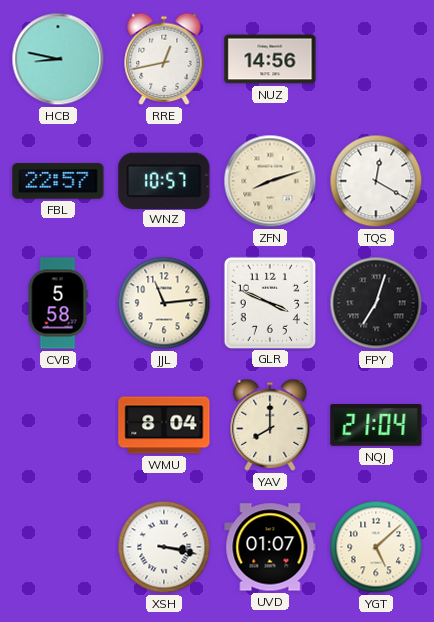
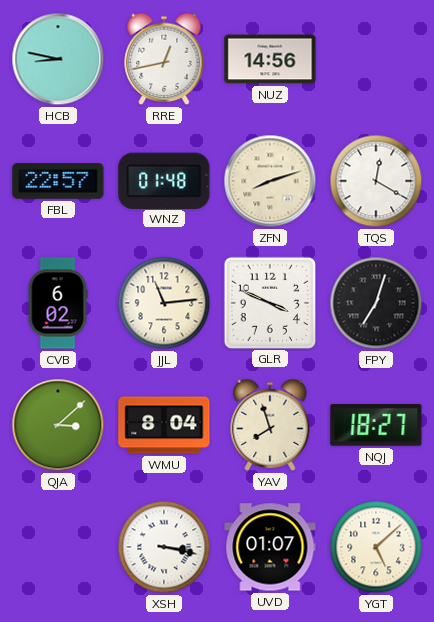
WNZ: 10:57 -> 01:48
CVB: 5:58 -> 6:02
QJA: none -> 3:08
YAV: 8:00 -> 7:57
NQJ: 21:04 -> 18:27
